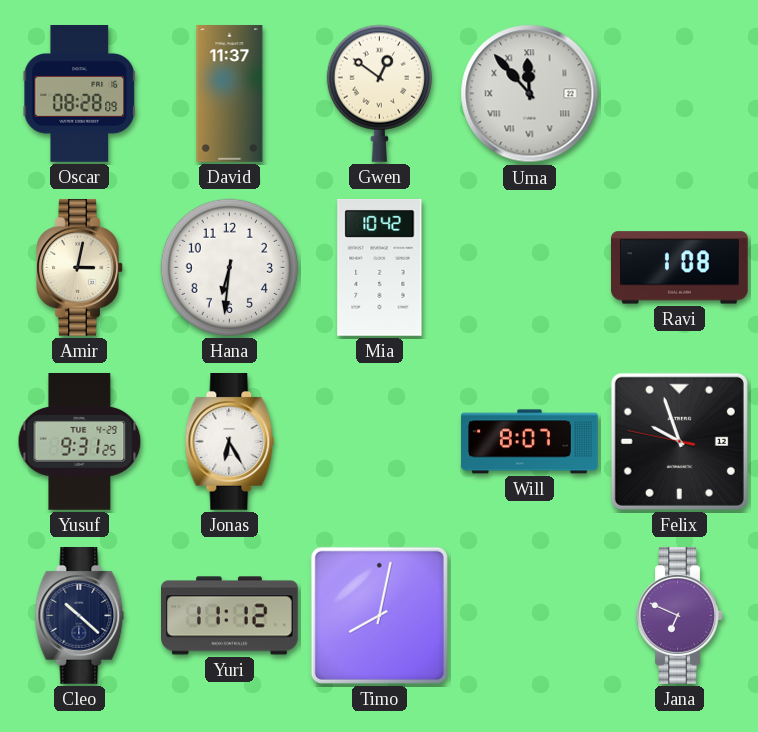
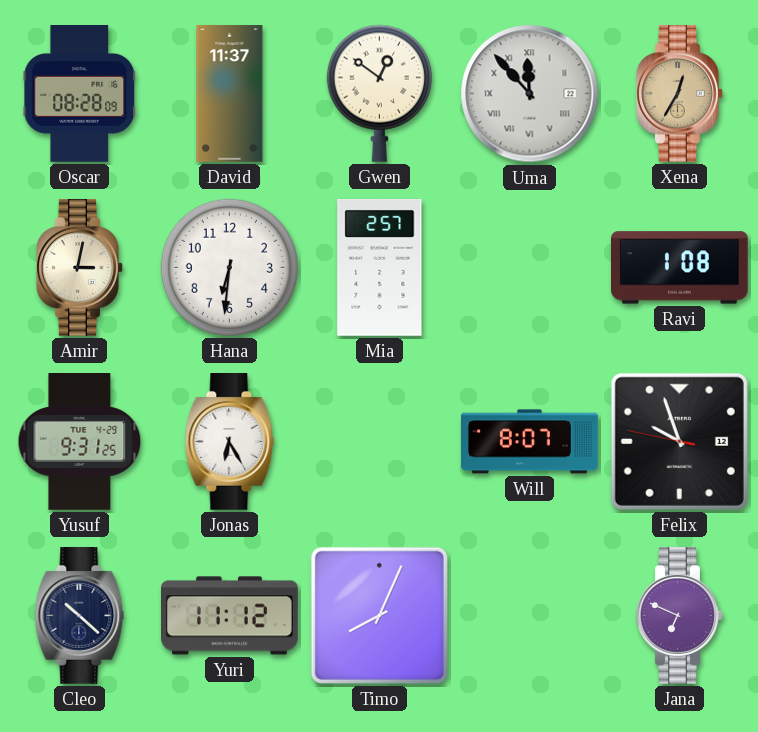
Xena: none -> 12:35
Mia: 10:42 -> 2:57
Timo: 8:02 -> 8:04
